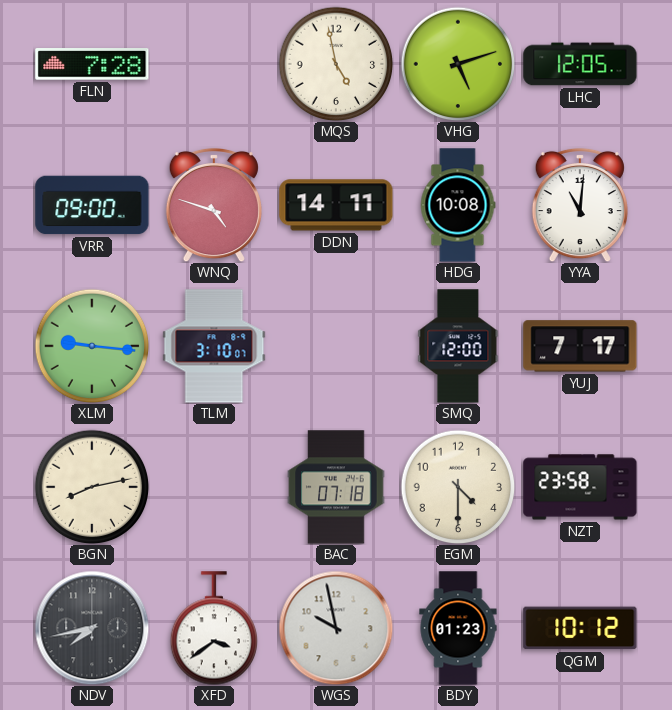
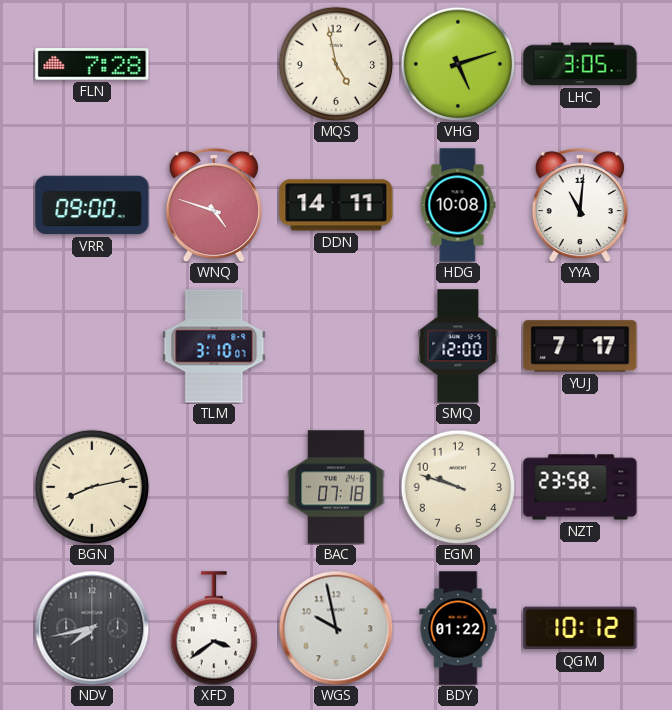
LHC: 12:05 -> 3:05
XLM: 9:16 -> none
EGM: 4:30 -> 9:48
BDY: 01:23 -> 01:22
